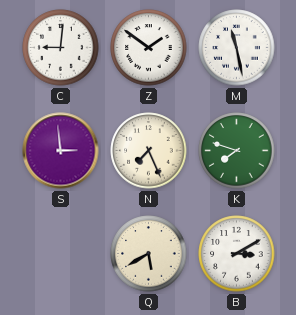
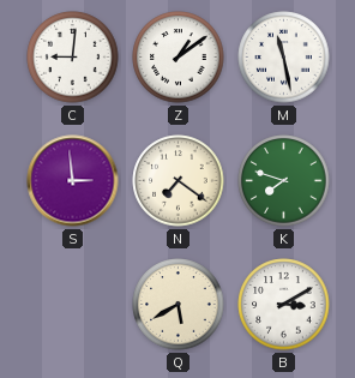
Z: 1:51 -> 1:09
N: 7:26 -> 7:21
